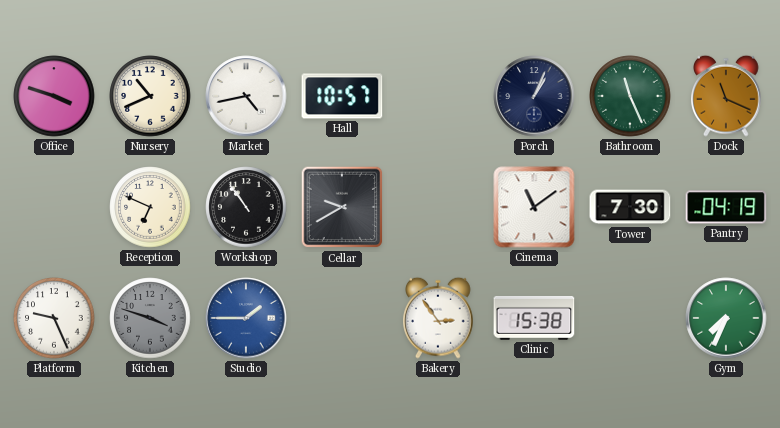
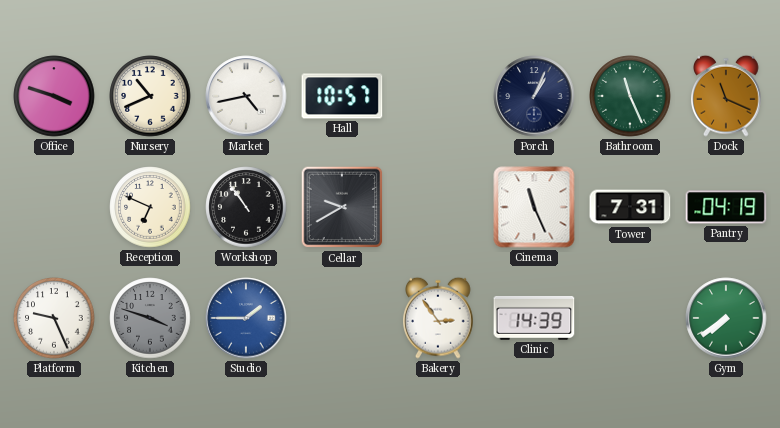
Cinema: 11:09 -> 11:26
Tower: 7:30 -> 7:31
Clinic: 15:38 -> 14:39
Gym: 7:34 -> 7:39
